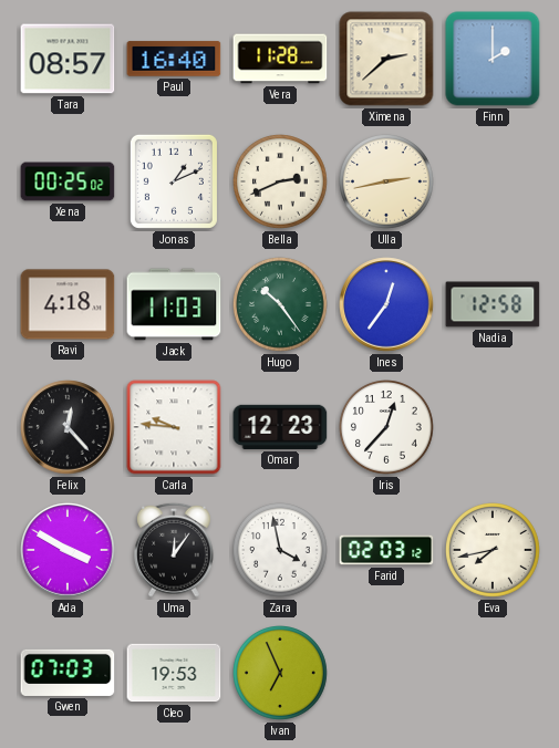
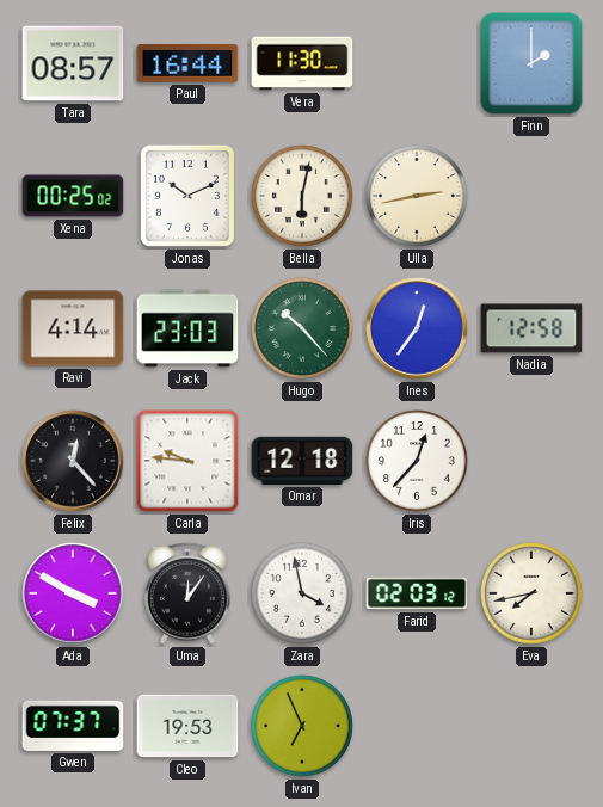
Paul: 16:40 -> 16:44
Vera: 11:28 -> 11:30
Ximena: 2:38 -> none
Jonas: 1:11 -> 10:11
Bella: 2:41 -> 6:02
Ravi: 4:18 -> 4:14
Jack: 11:03 -> 23:03
Hugo: 10:24 -> 10:23
Omar: 12:23 -> 12:18
Gwen: 07:03 -> 07:37
